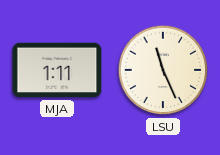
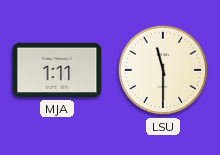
LSU: 11:26 -> 11:30
